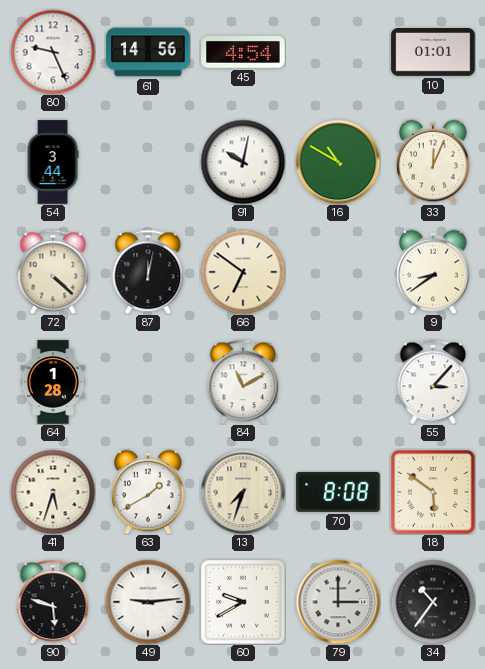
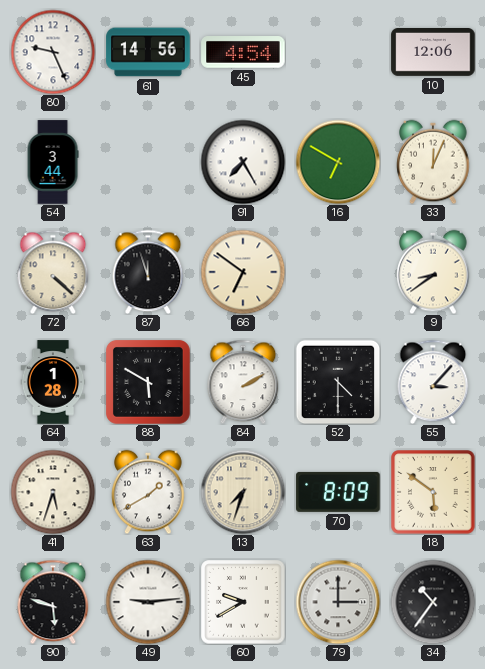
10: 01:01 -> 12:06
91: 10:02 -> 7:25
16: 10:50 -> 6:50
87: 12:02 -> 11:57
88: none -> 5:50
84: 11:10 -> 2:10
52: none -> 4:30
70: 8:08 -> 8:09
